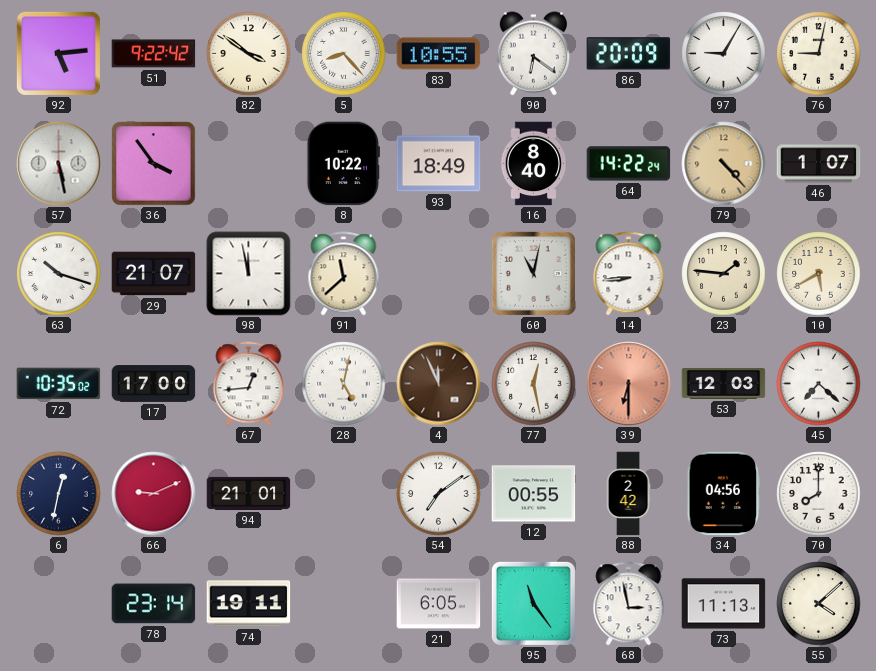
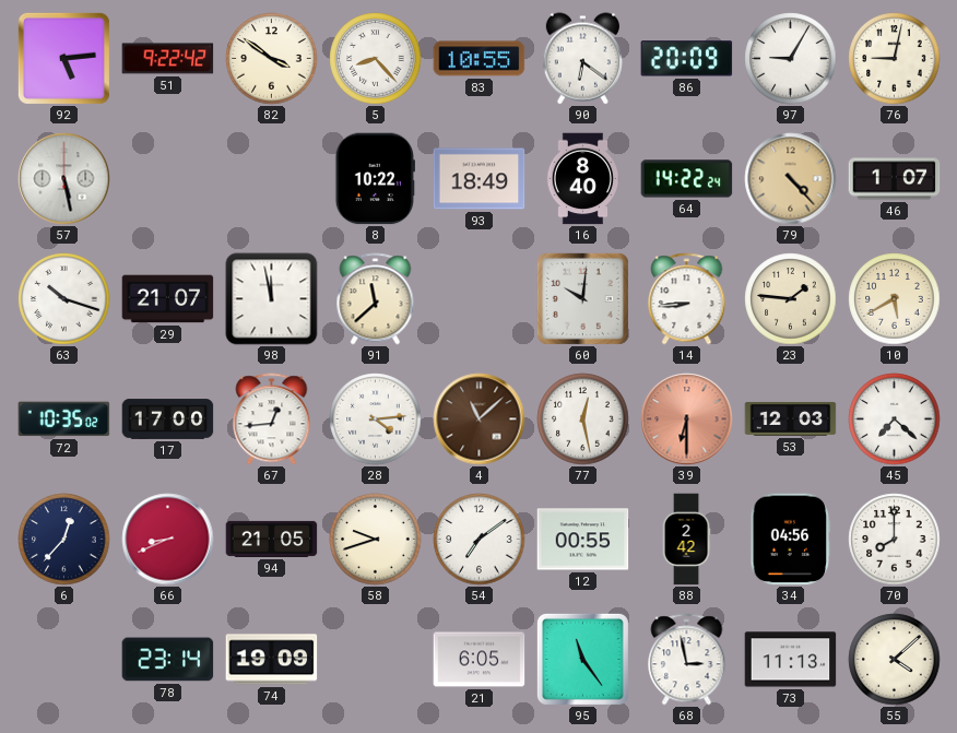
36: 3:54 -> none
60: 11:02 -> 10:01
28: 5:02 -> 4:14
4: 11:56 -> 11:08
6: 12:32 -> 12:37
66: 9:11 -> 8:41
94: 21:01 -> 21:05
58: none -> 9:42
74: 19:11 -> 19:09
